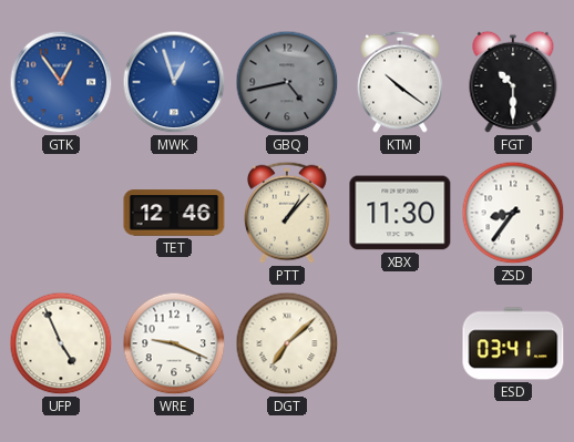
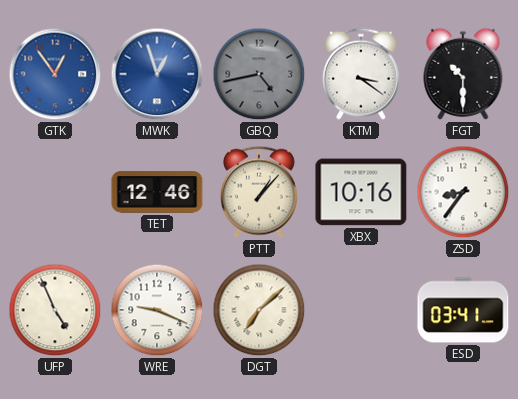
KTM: 10:21 -> 3:21
XBX: 11:30 -> 10:16
